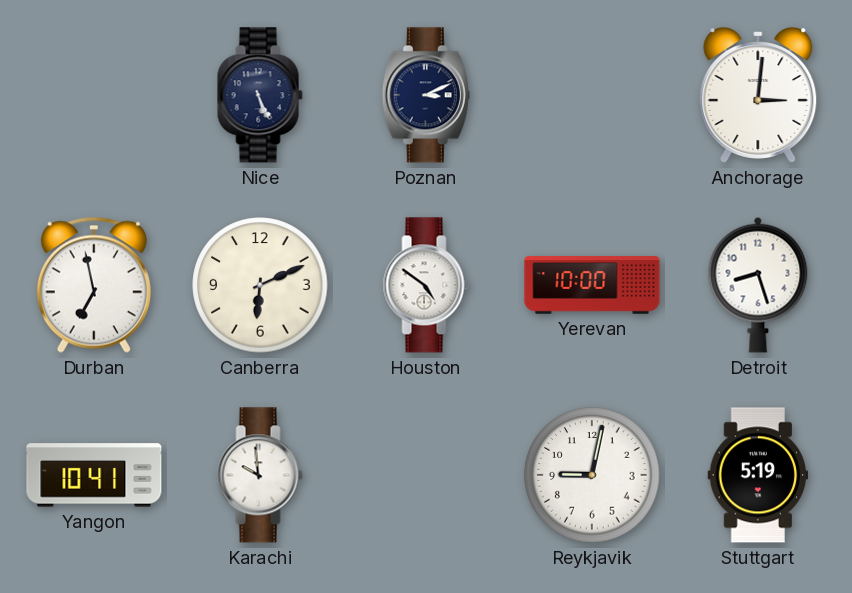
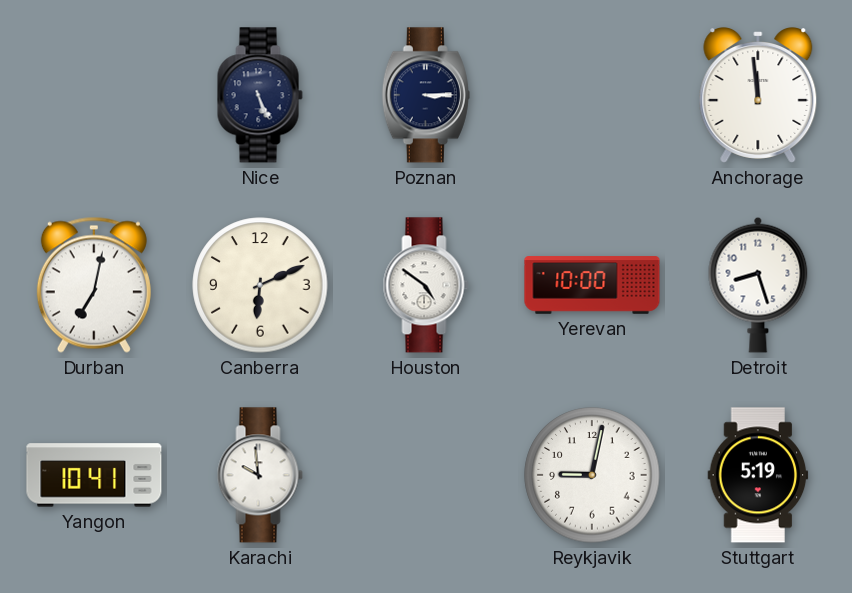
Poznan: 3:11 -> 3:15
Anchorage: 3:01 -> 11:59
Durban: 6:58 -> 7:02
